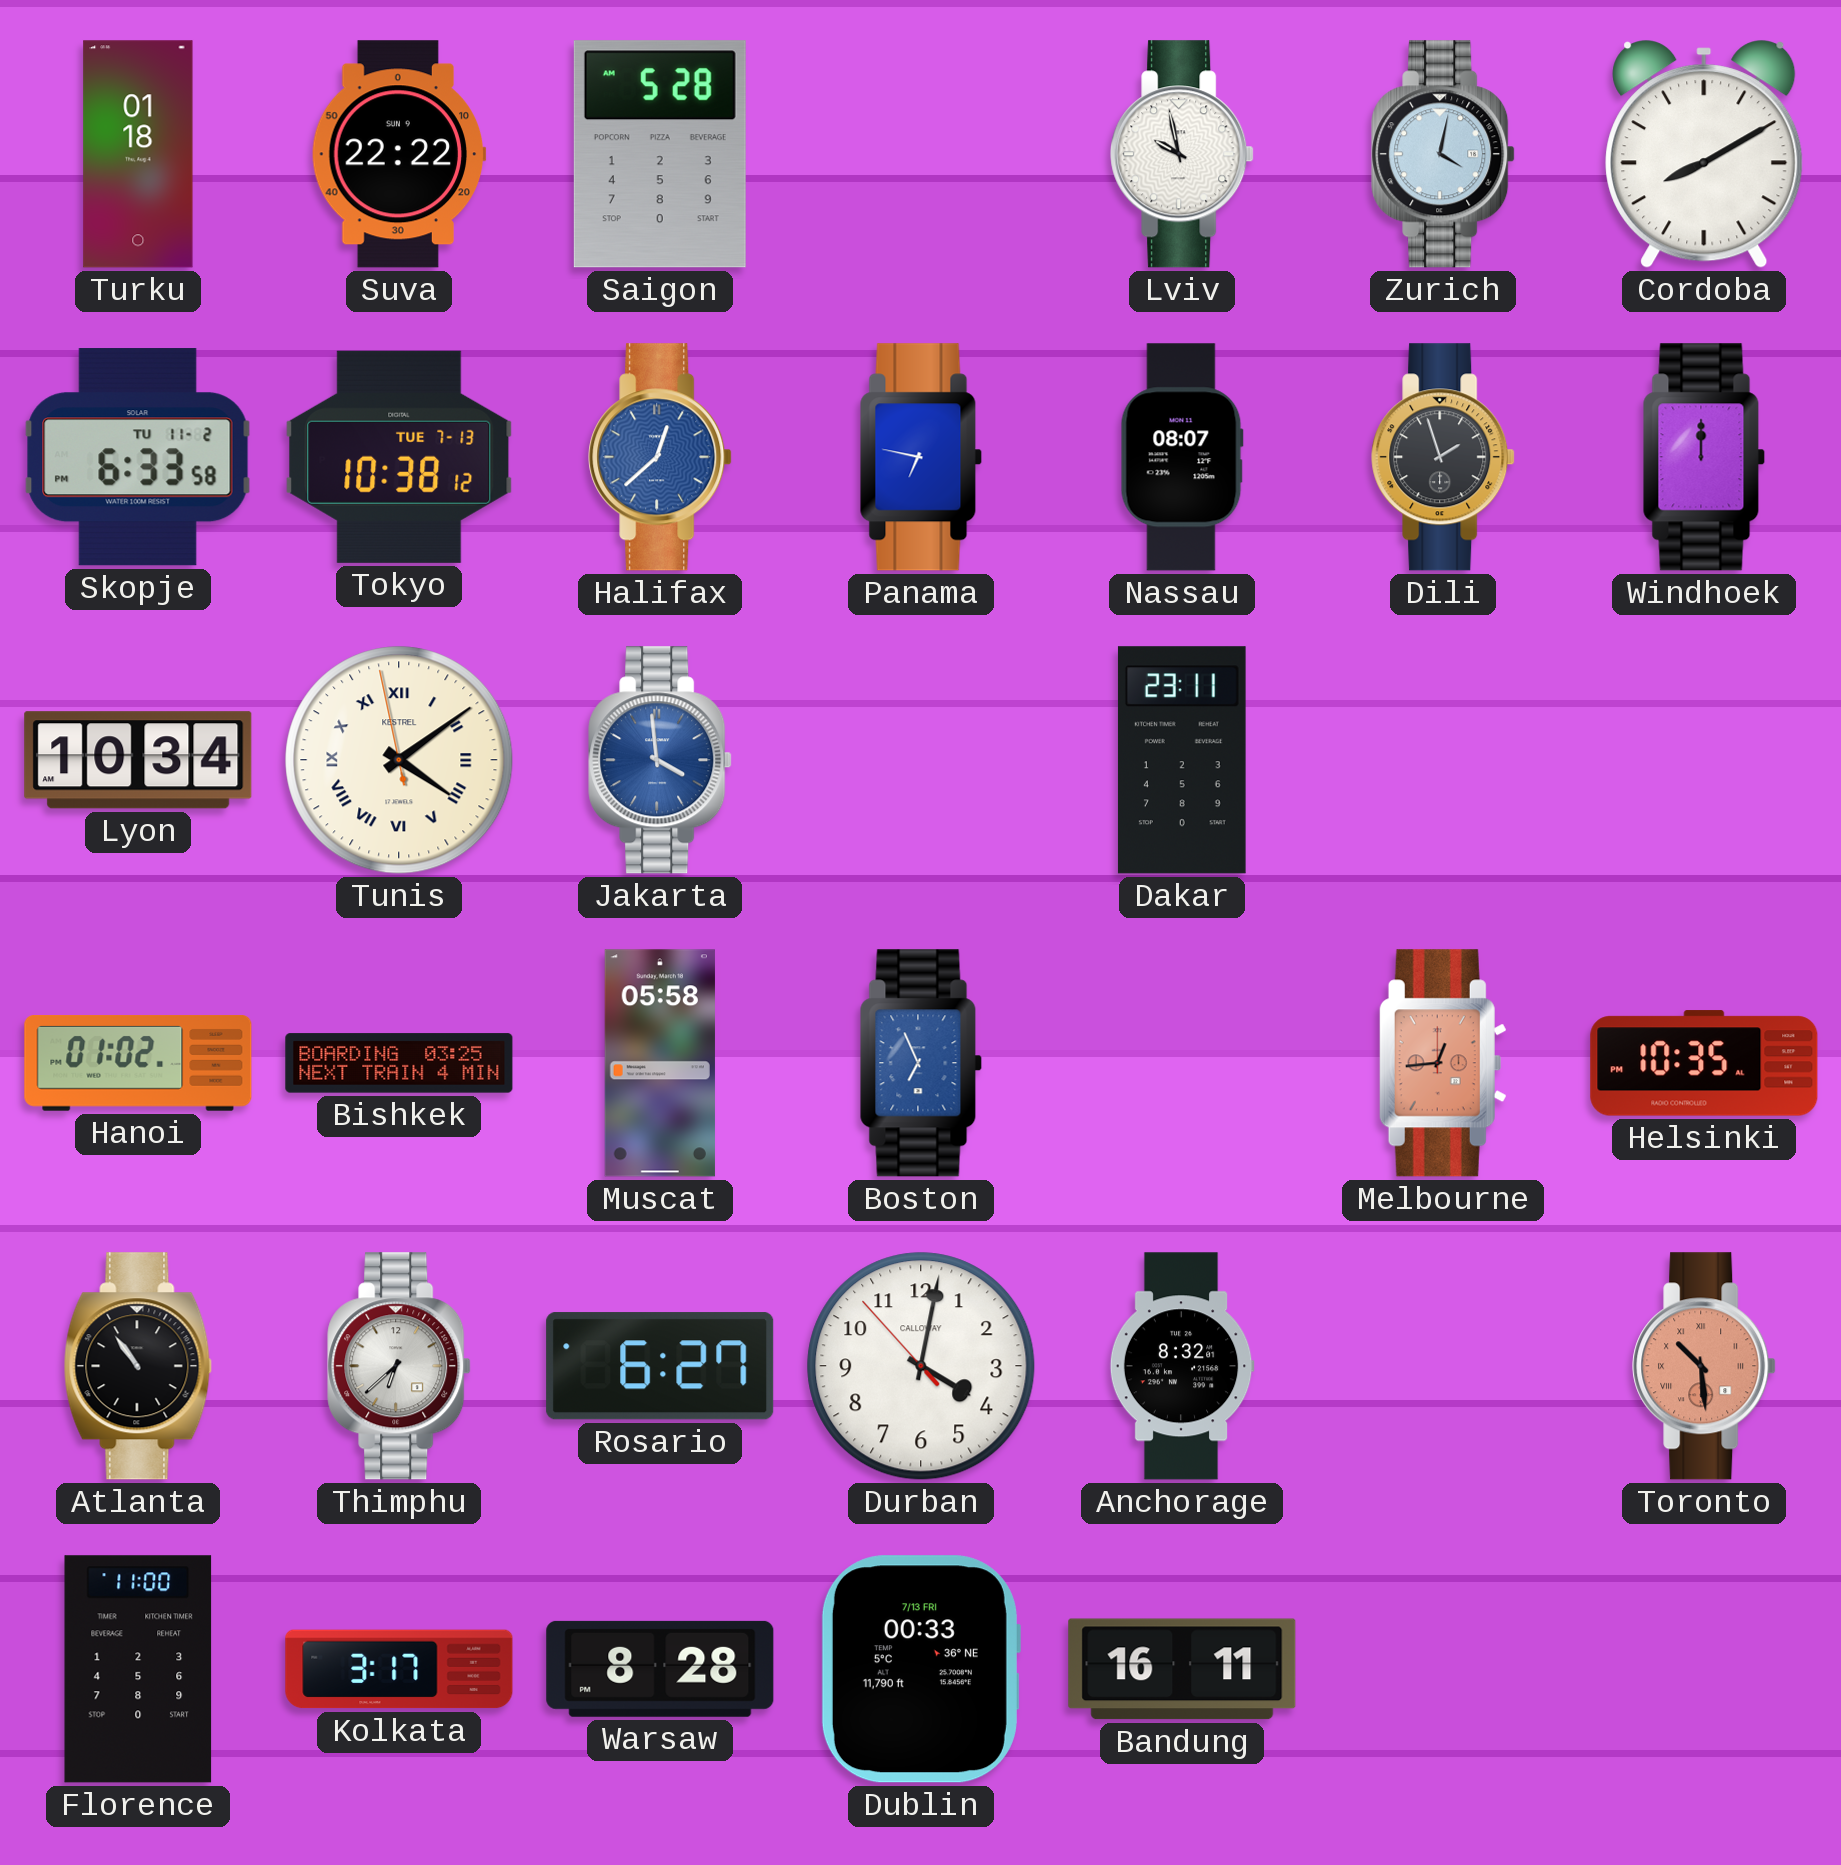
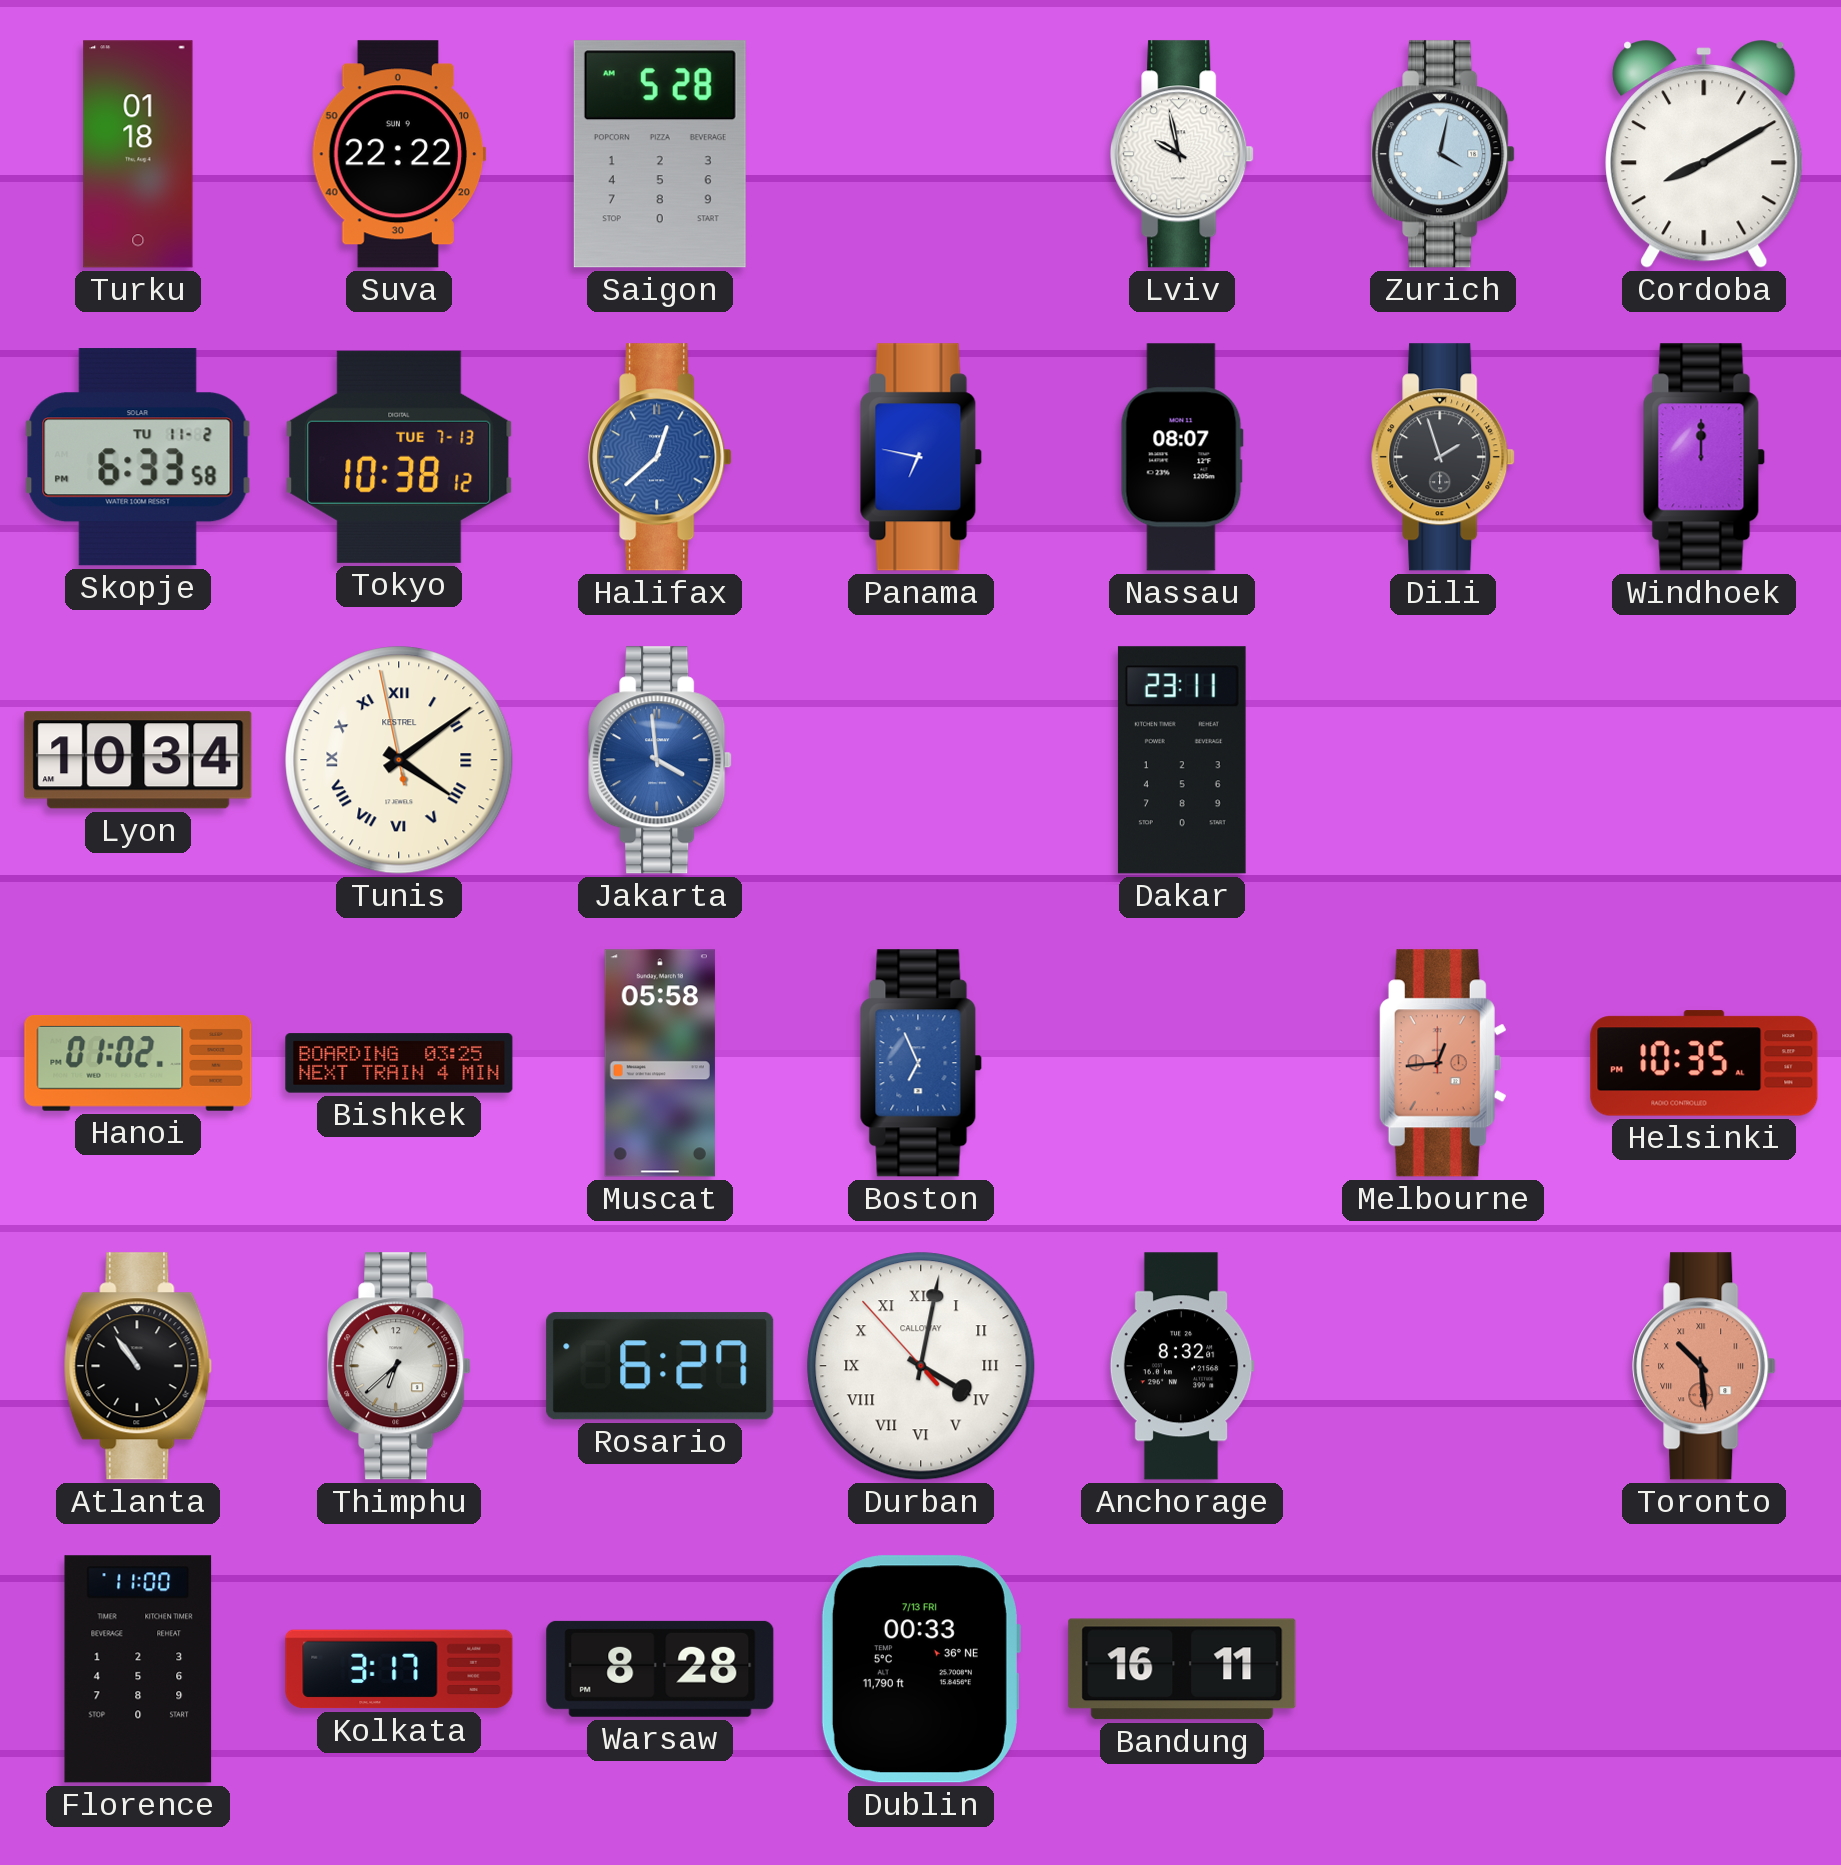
Durban numerals: Arabic -> Roman
